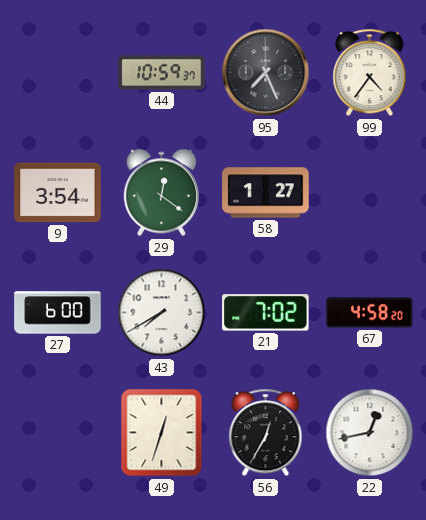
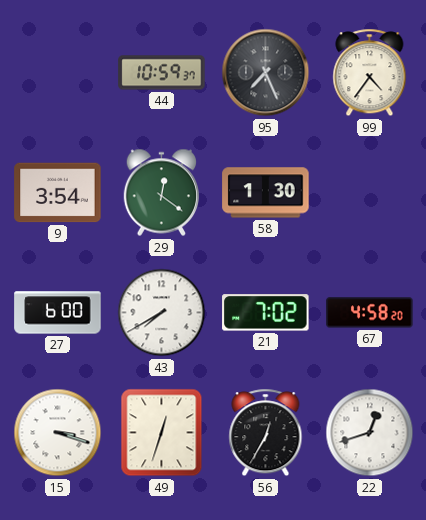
58: 1:27 -> 1:30
15: none -> 3:18
22: 12:43 -> 12:42
